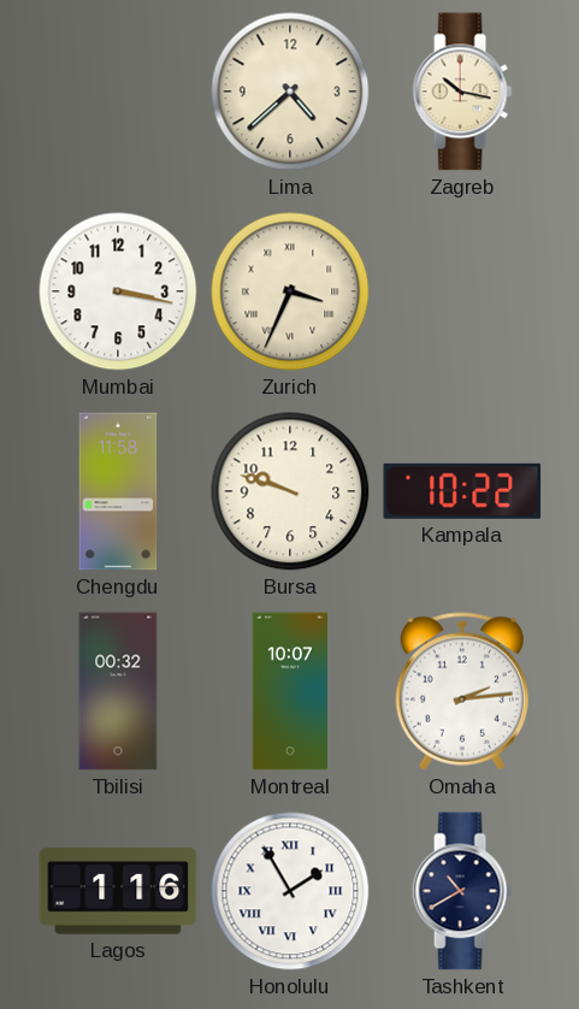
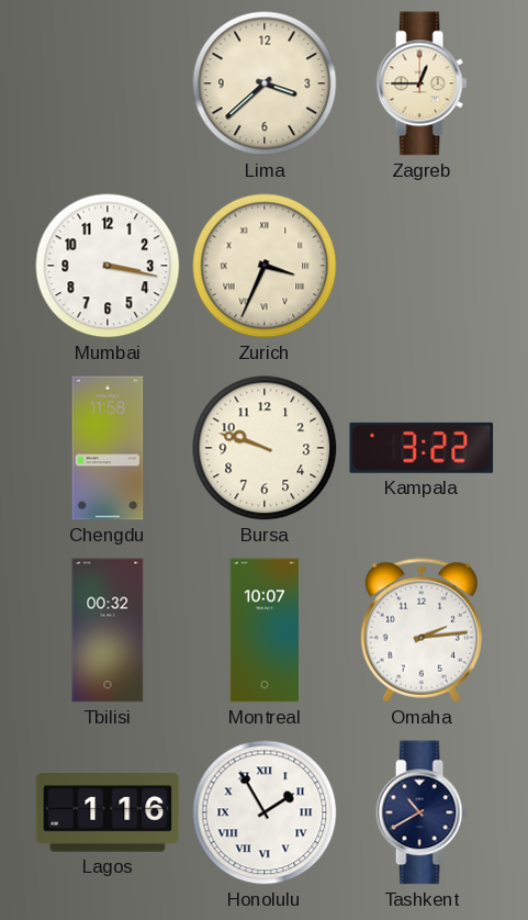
Lima: 4:38 -> 3:38
Zagreb: 10:17 -> 12:45
Kampala: 10:22 -> 3:22
